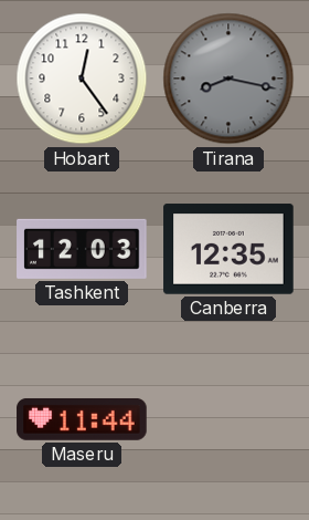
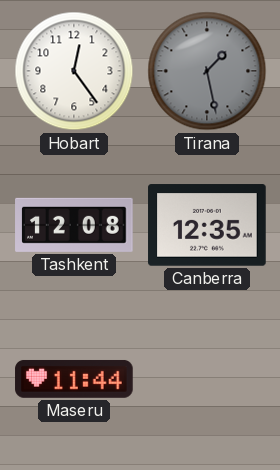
Tirana: 8:17 -> 1:28
Tashkent: 12:03 -> 12:08
